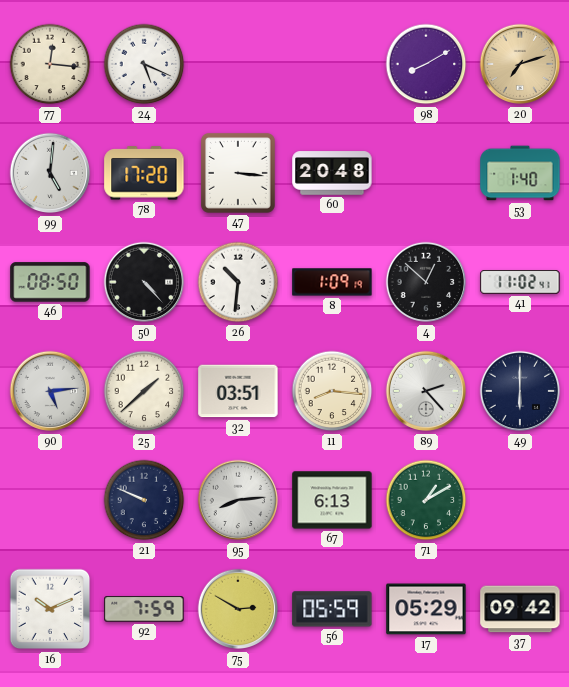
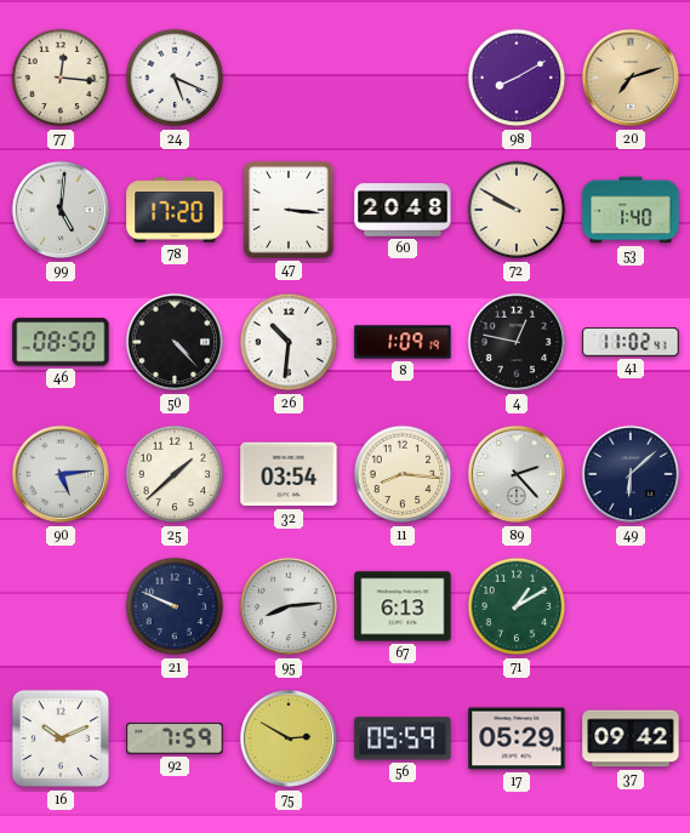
72: none -> 9:50
4: 12:52 -> 12:47
32: 03:51 -> 03:54
49: 6:00 -> 6:08
